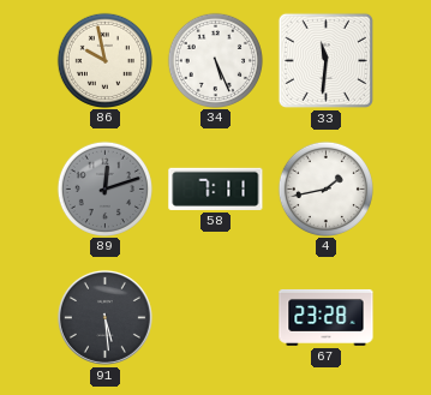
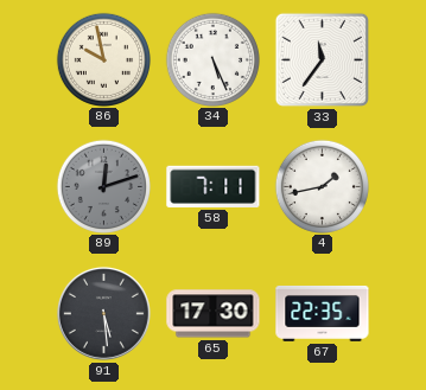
33: 11:31 -> 11:36
65: none -> 17:30
67: 23:28 -> 22:35
